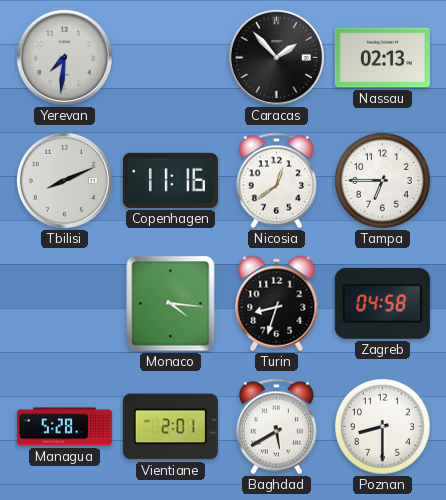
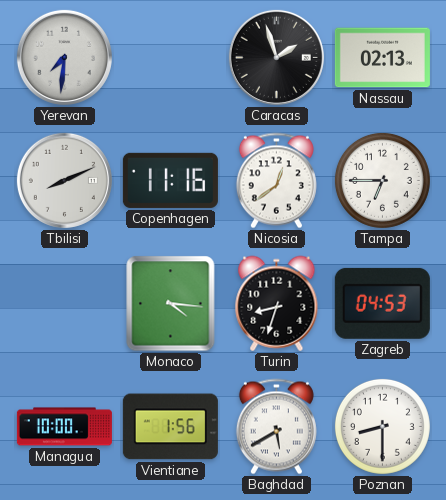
Caracas: 1:53 -> 1:57
Zagreb: 04:58 -> 04:53
Managua: 5:28 -> 10:00
Vientiane: 2:01 -> 1:56
